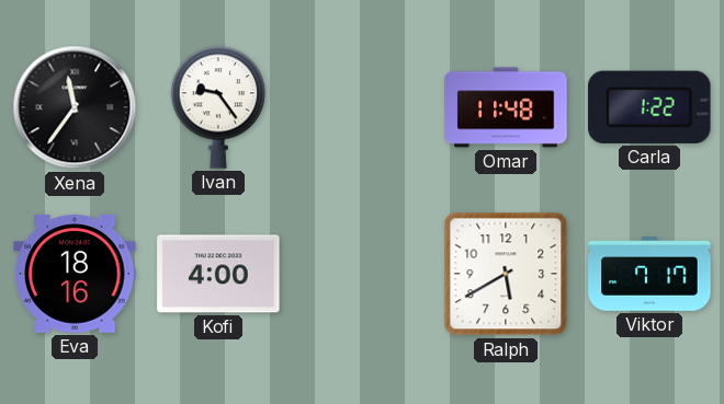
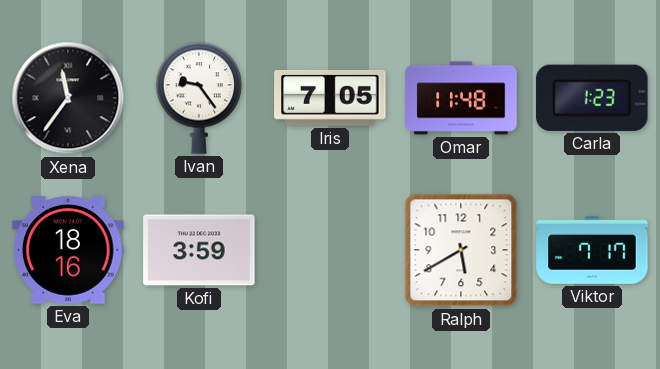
Iris: none -> 7:05
Carla: 1:22 -> 1:23
Kofi: 4:00 -> 3:59
